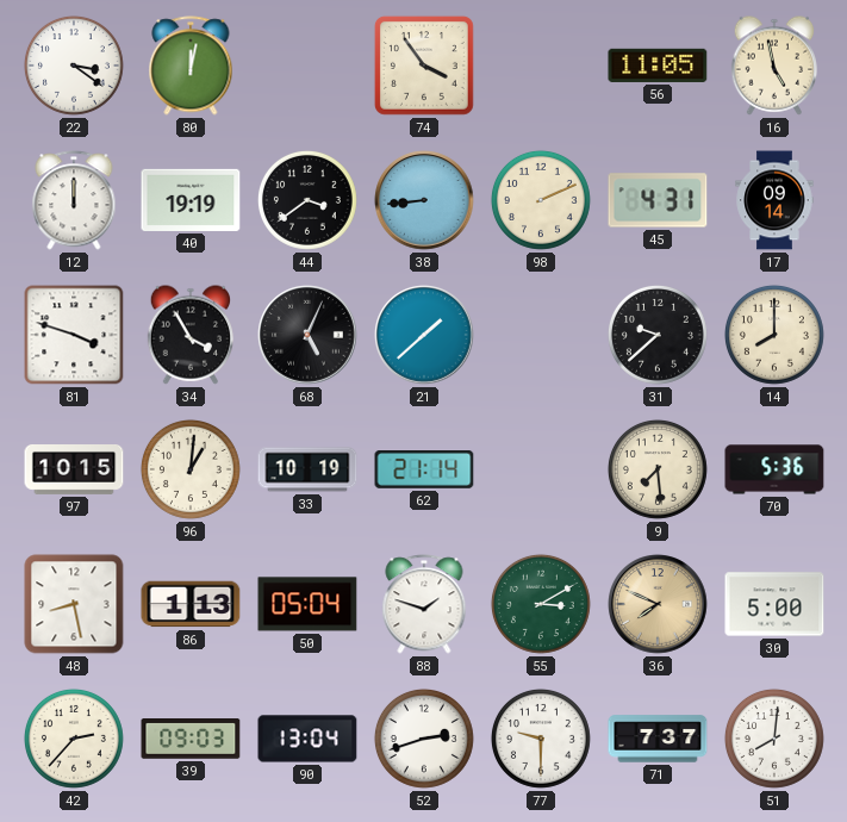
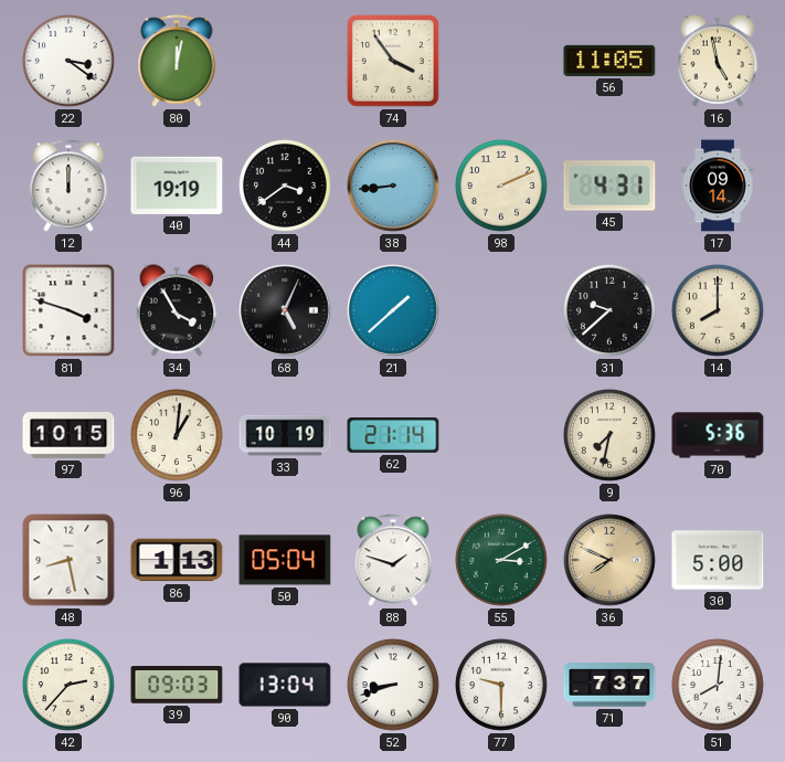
9: 7:29 -> 7:32
52: 2:42 -> 8:42
